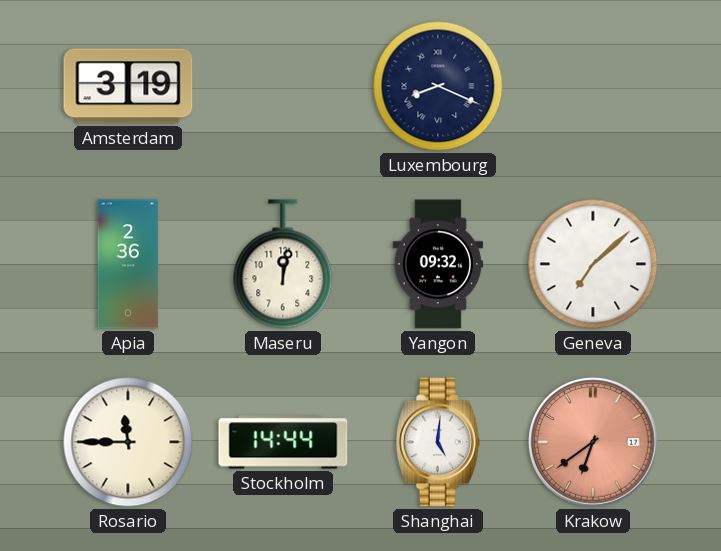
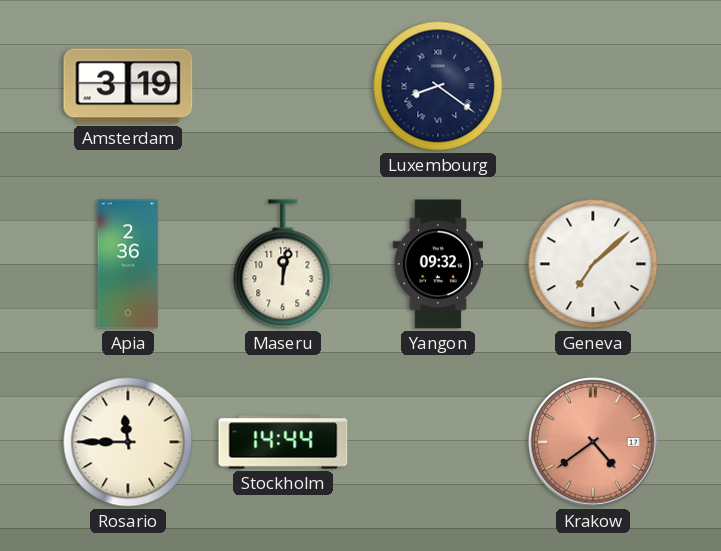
Luxembourg: 8:19 -> 8:21
Shanghai: 5:01 -> none
Krakow: 6:39 -> 4:39
